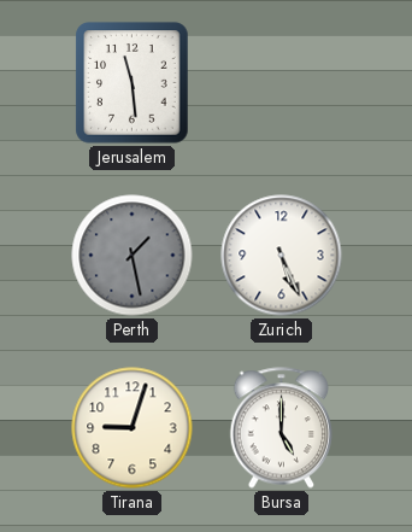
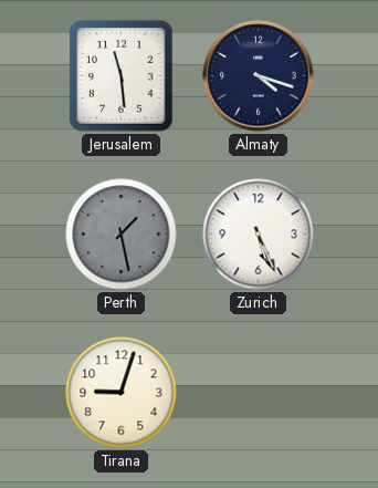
Almaty: none -> 4:18
Bursa: 5:00 -> none
